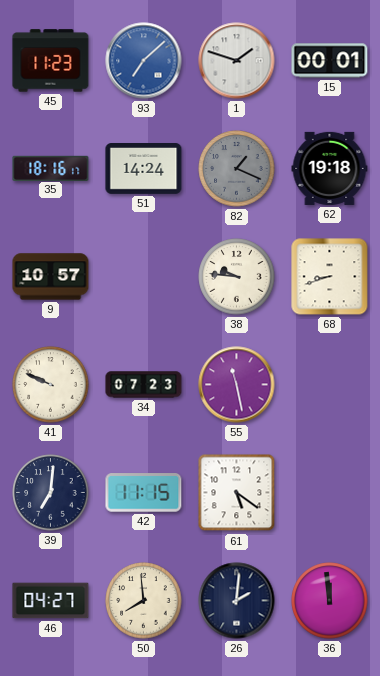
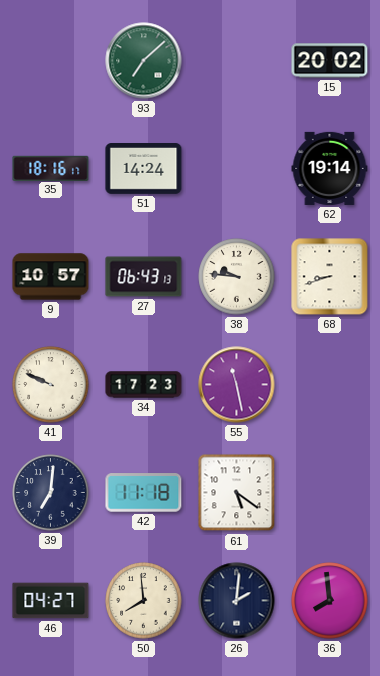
45: 11:23 -> none
93 dial: blue -> green
1: 1:48 -> none
15: 00:01 -> 20:02
82: 1:19 -> none
62: 19:18 -> 19:14
27: none -> 06:43
34: 07:23 -> 17:23
42: 11:15 -> 11:18
36: 11:59 -> 7:59
